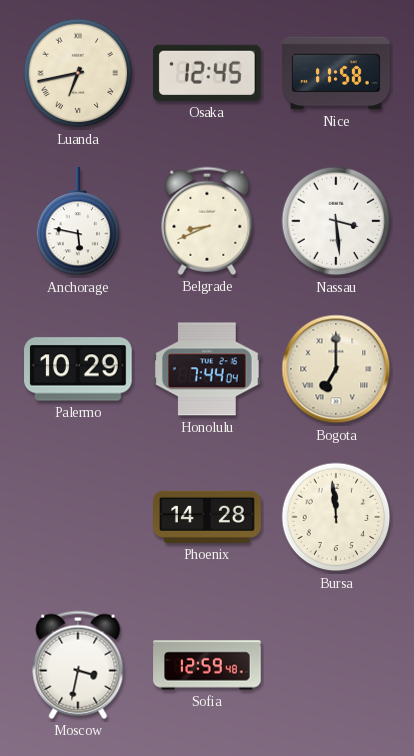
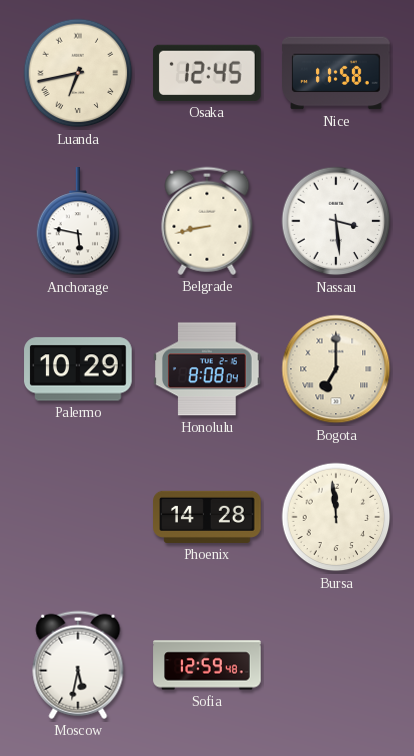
Belgrade: 8:41 -> 8:43
Honolulu: 7:44 -> 8:08
Moscow: 3:32 -> 5:32
